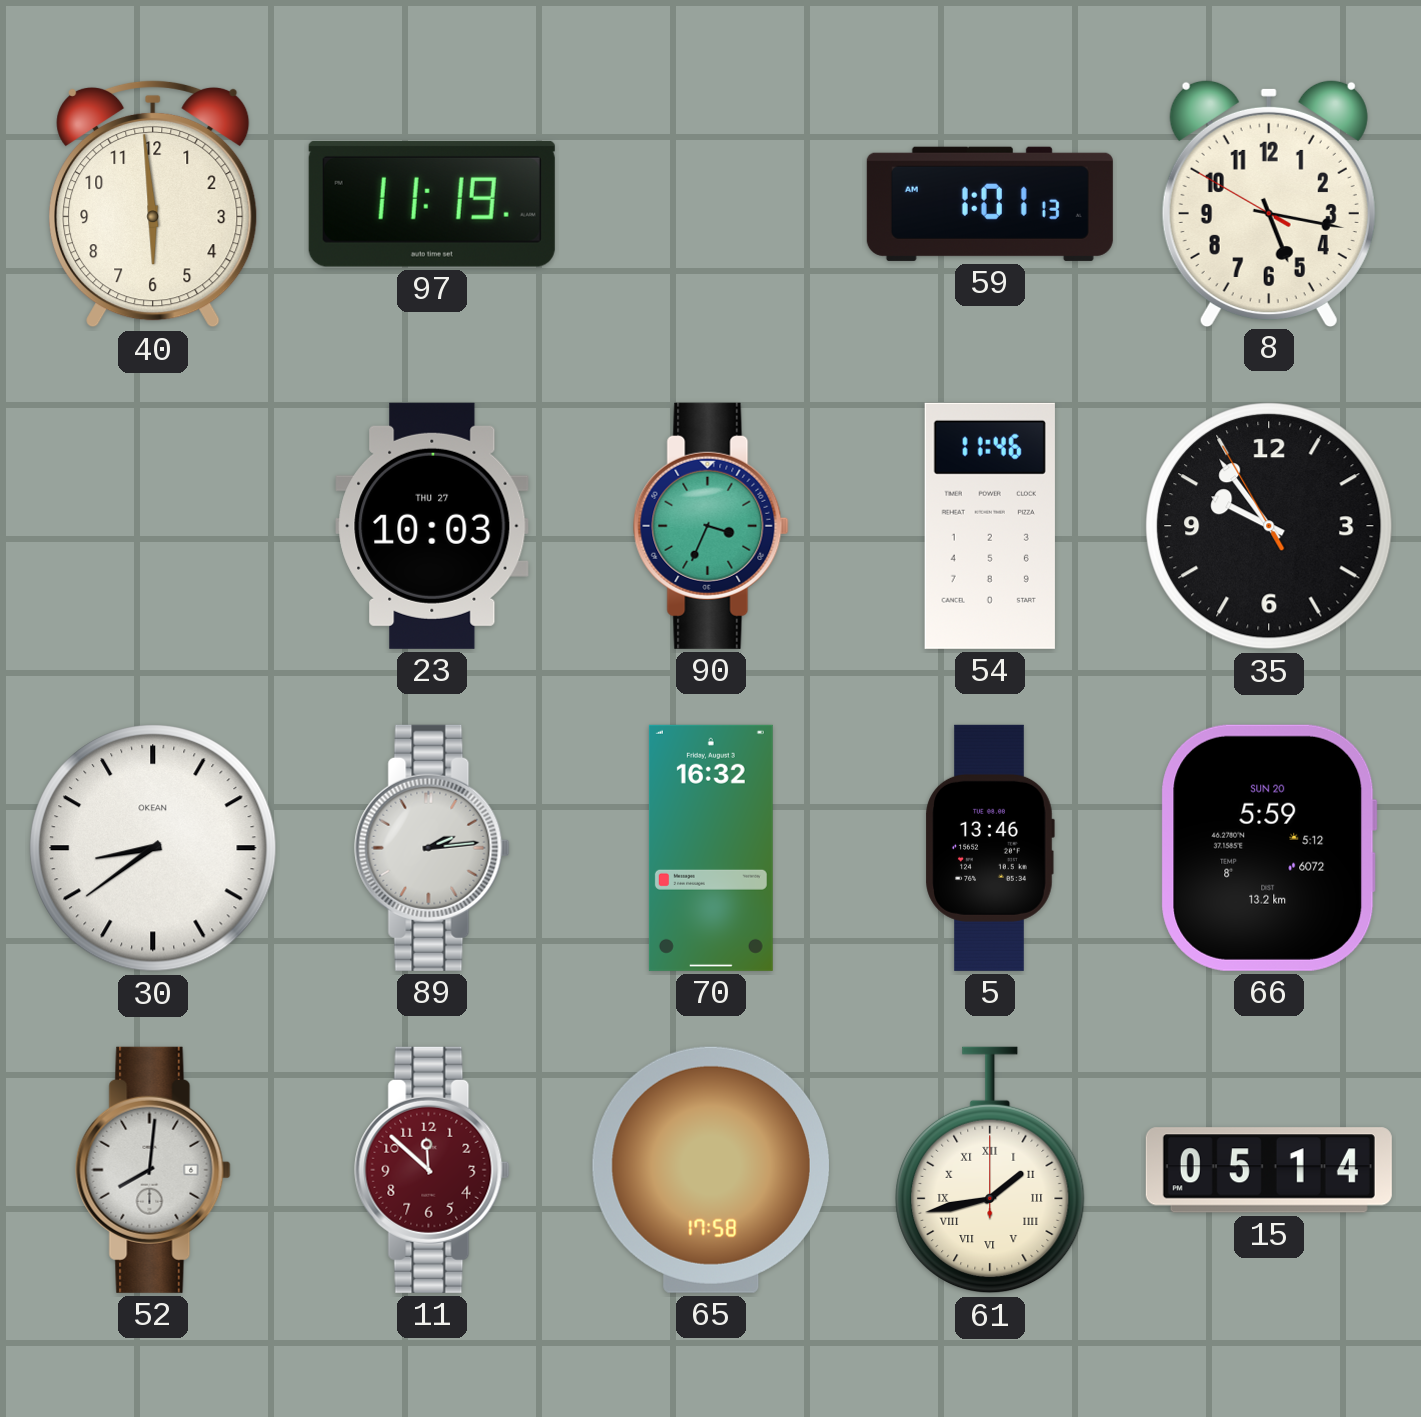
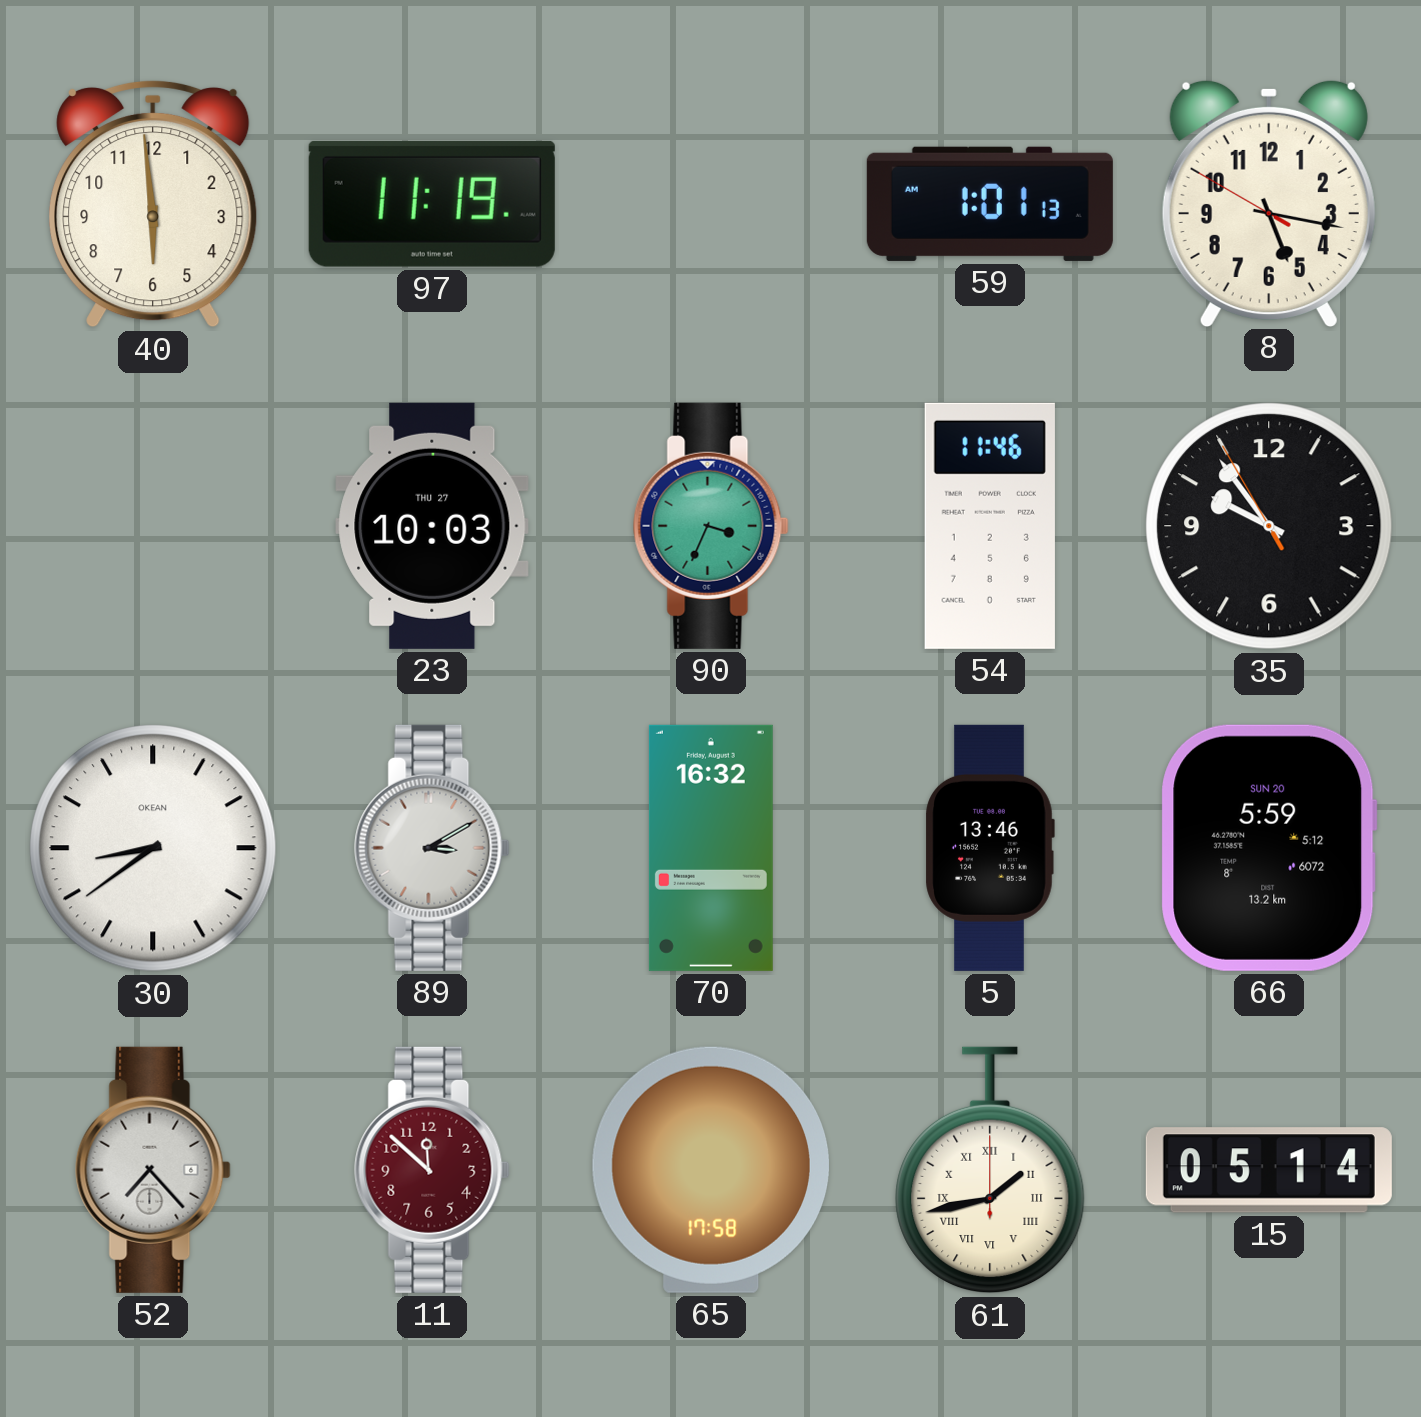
89: 2:14 -> 3:10
52: 8:01 -> 7:23
